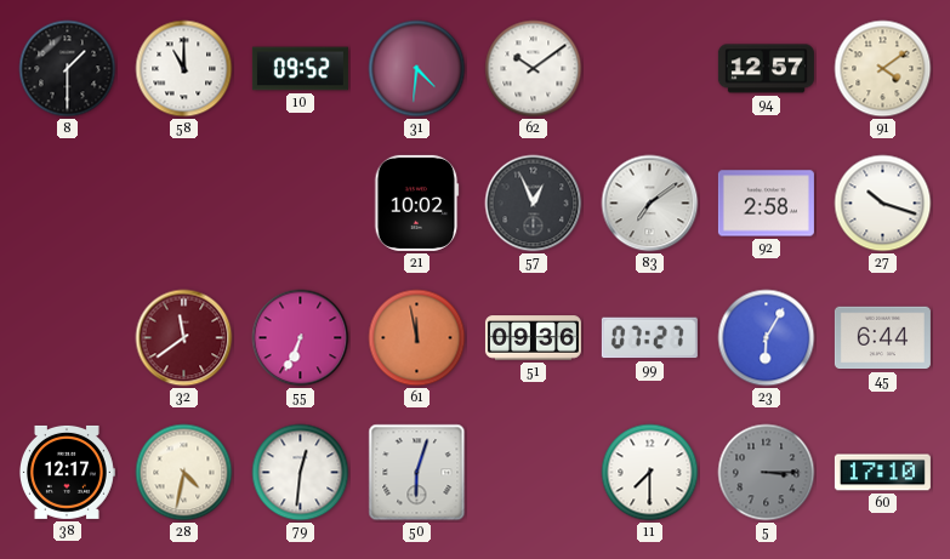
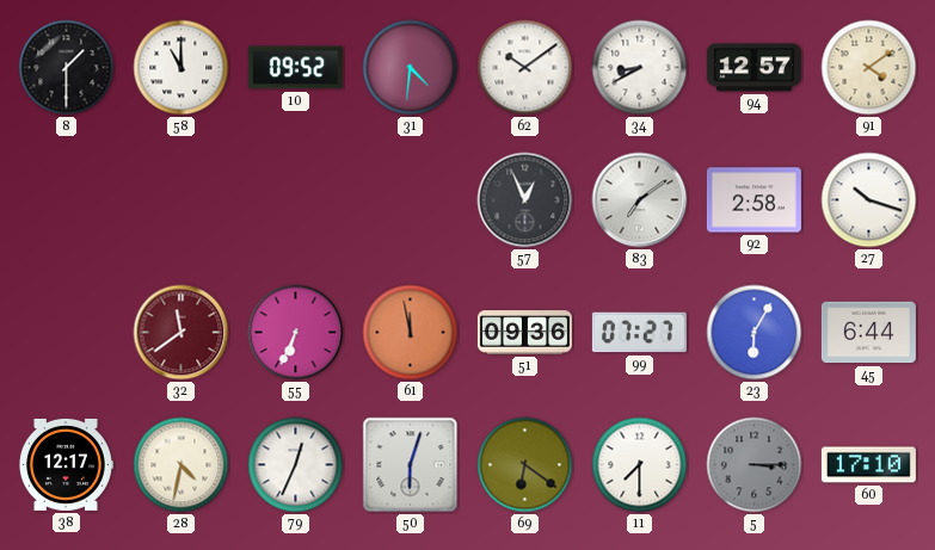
34: none -> 8:40
21: 10:02 -> none
79: 12:31 -> 12:34
69: none -> 6:21
